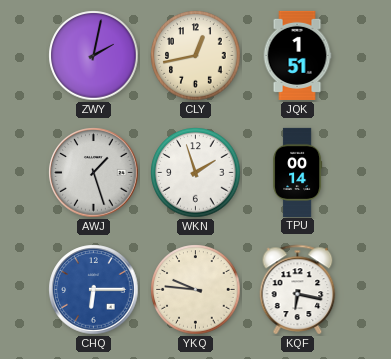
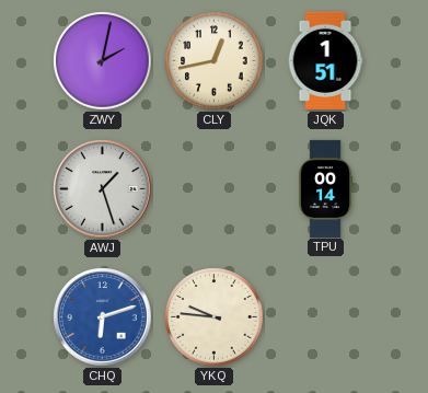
WKN: 1:57 -> none
CHQ: 6:15 -> 6:12
KQF: 6:17 -> none
